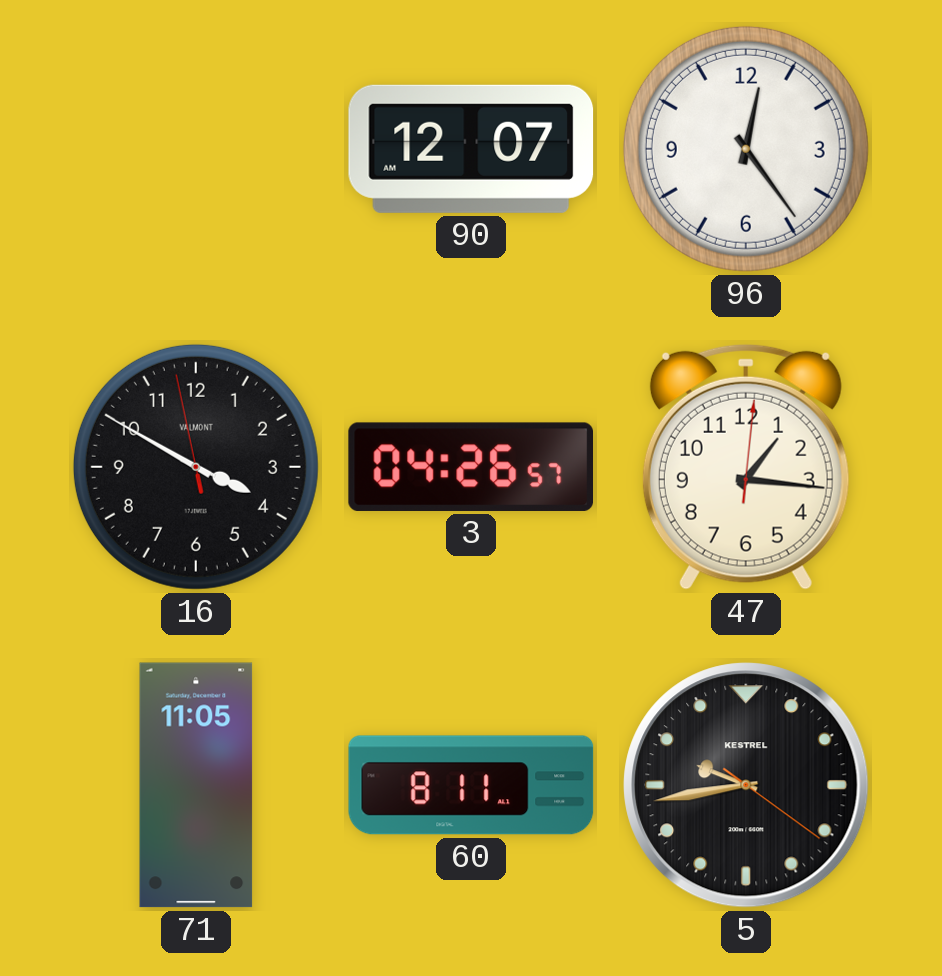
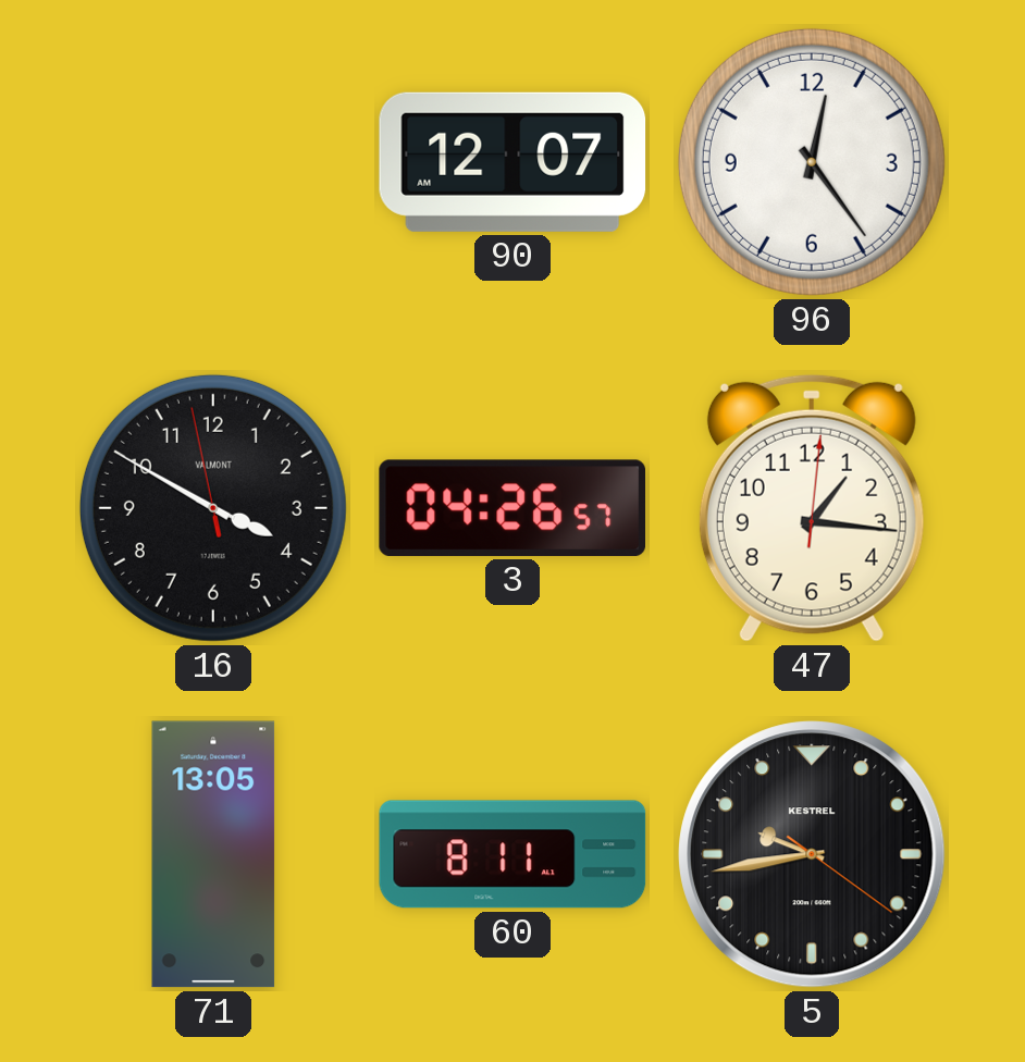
71: 11:05 -> 13:05
